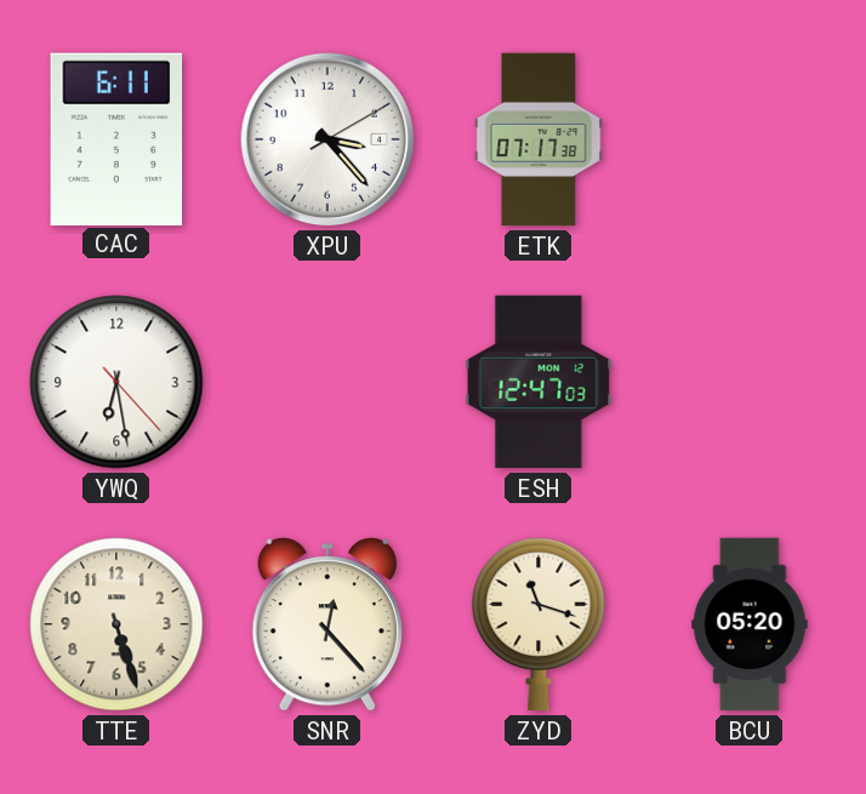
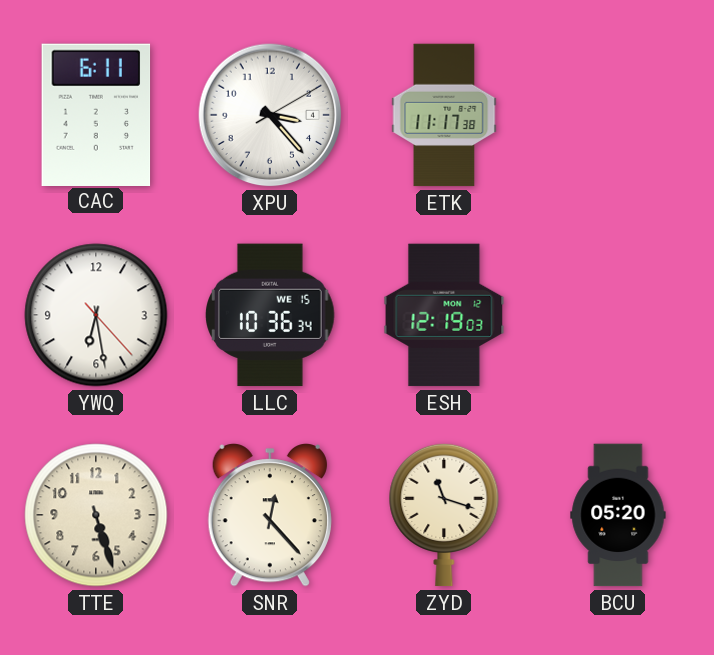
ETK: 07:17 -> 11:17
LLC: none -> 10:36
ESH: 12:47 -> 12:19
